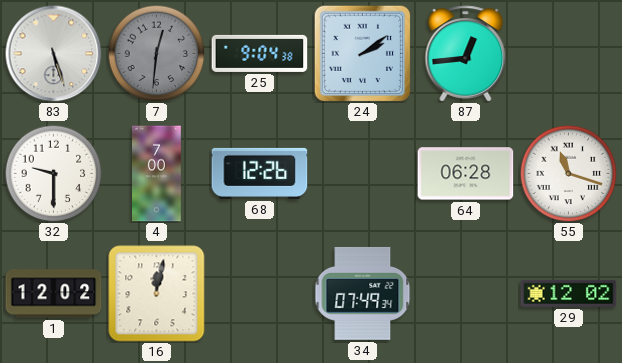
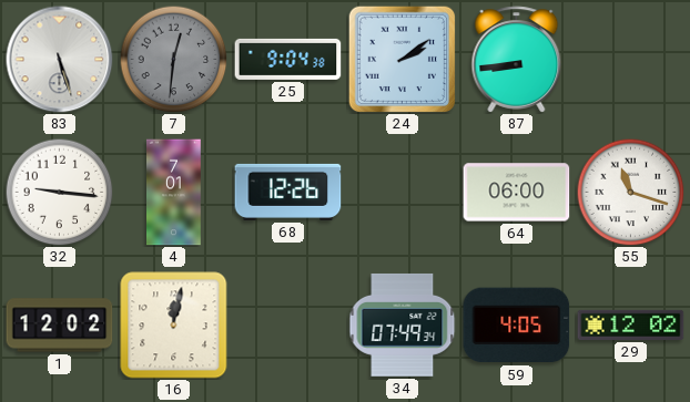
87: 12:44 -> 8:44
32: 9:30 -> 9:16
4: 7:00 -> 7:01
64: 06:28 -> 06:00
59: none -> 4:05
